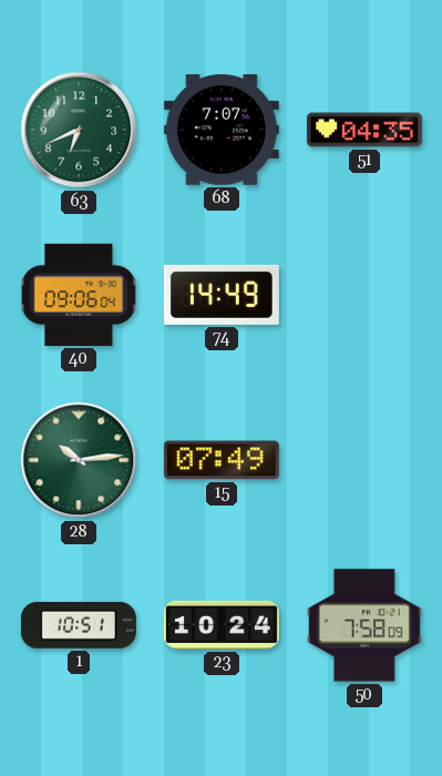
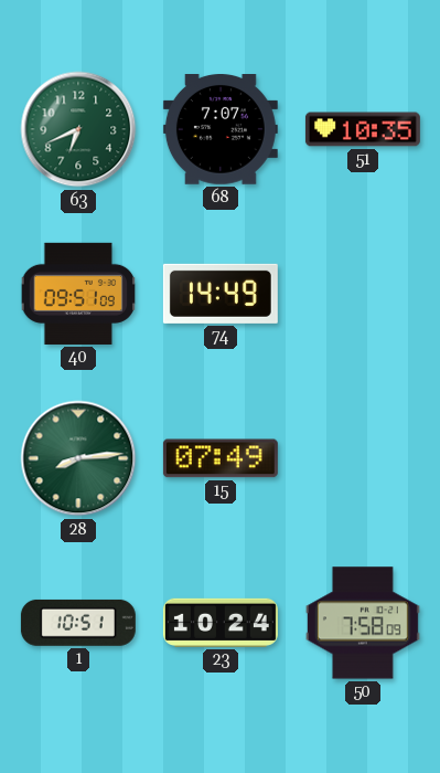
51: 04:35 -> 10:35
40: 09:06 -> 09:51
28: 10:14 -> 8:14
